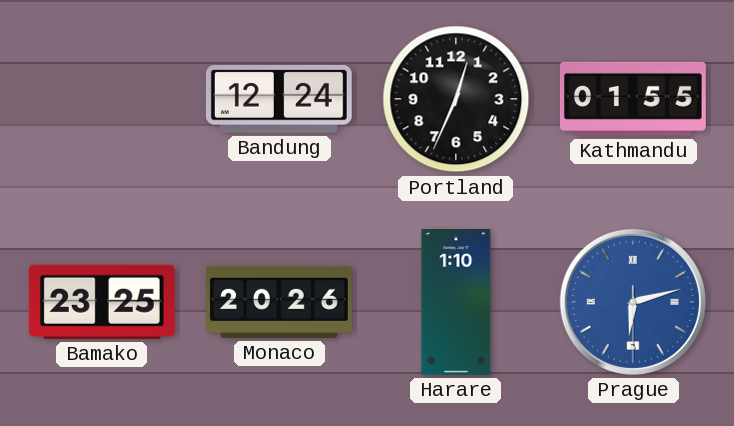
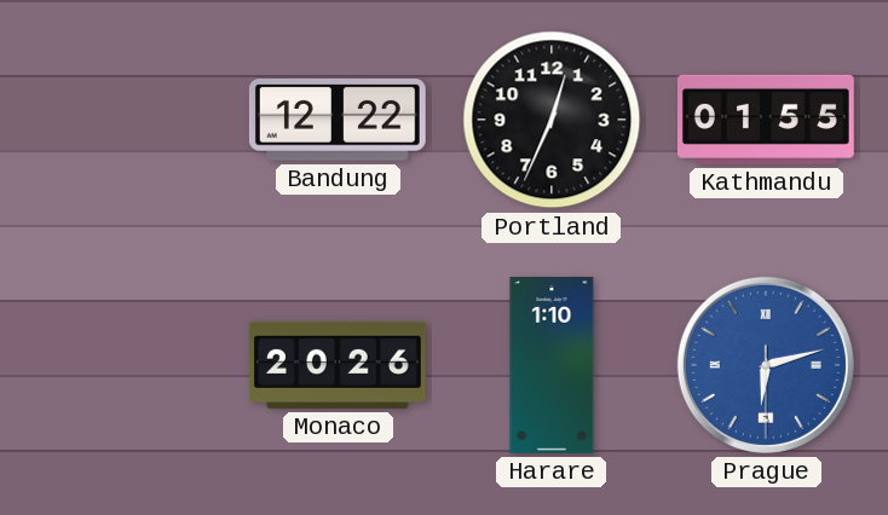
Bandung: 12:24 -> 12:22
Bamako: 23:25 -> none
